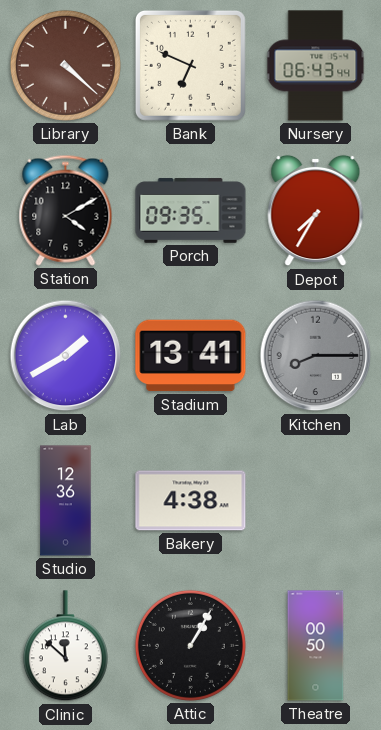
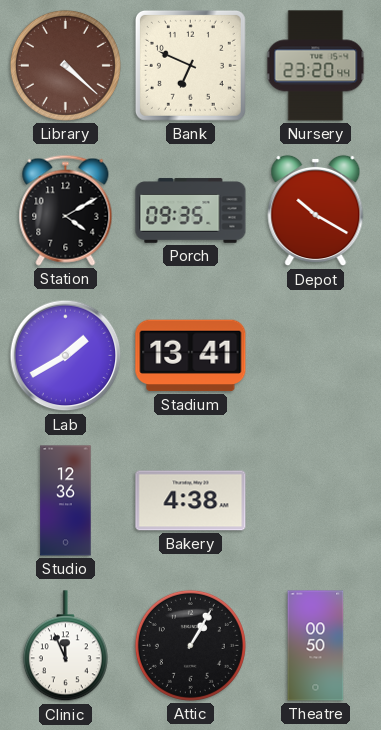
Nursery: 06:43 -> 23:20
Depot: 7:35 -> 10:20
Kitchen: 8:15 -> none
Clinic: 11:52 -> 11:56
